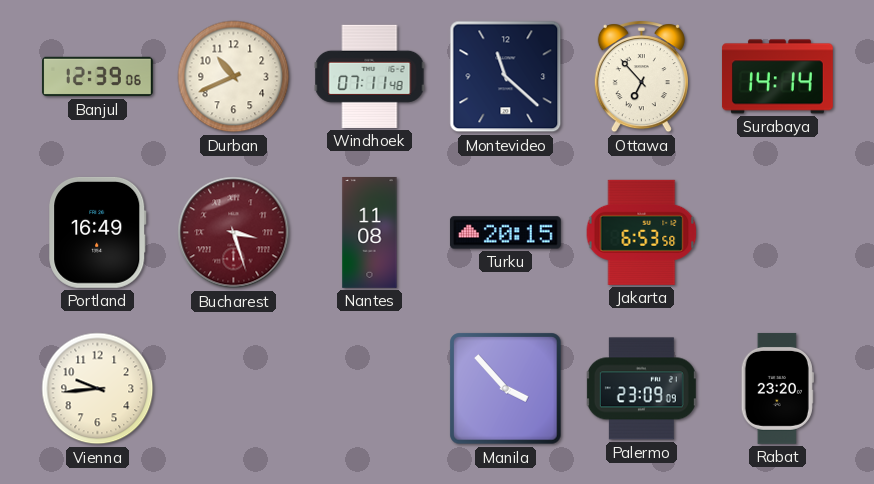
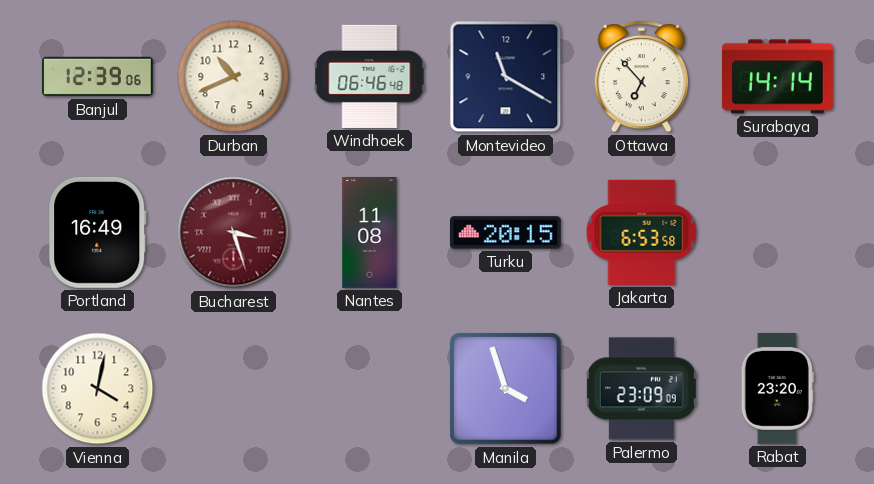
Windhoek: 07:11 -> 06:46
Montevideo: 11:22 -> 11:20
Vienna: 9:44 -> 4:02
Manila: 3:53 -> 3:57
